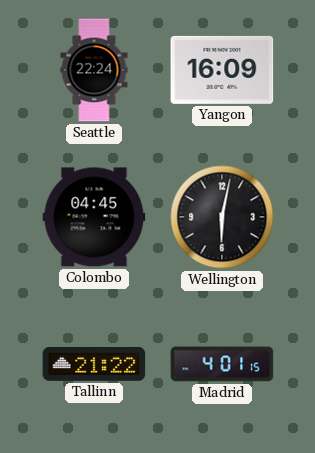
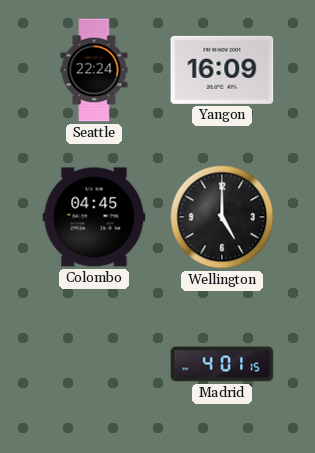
Wellington: 6:02 -> 5:00
Tallinn: 21:22 -> none
